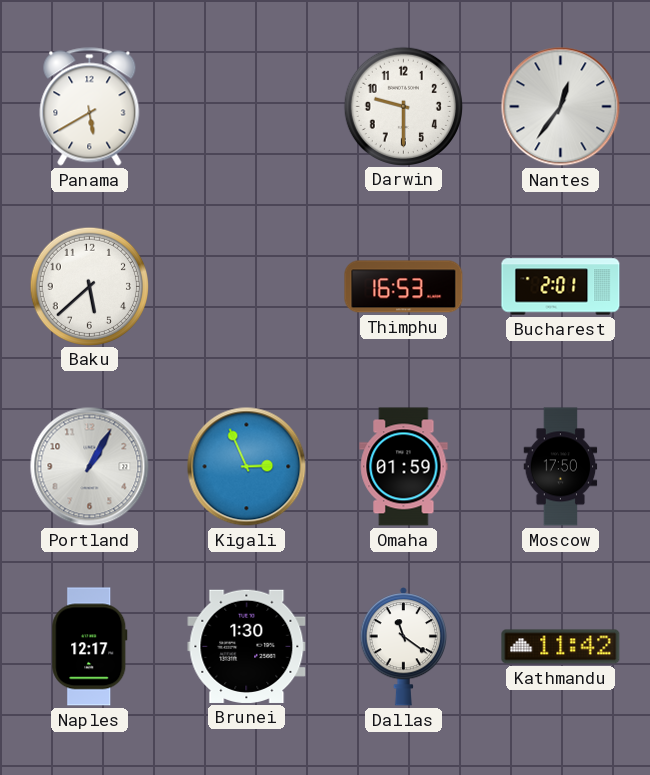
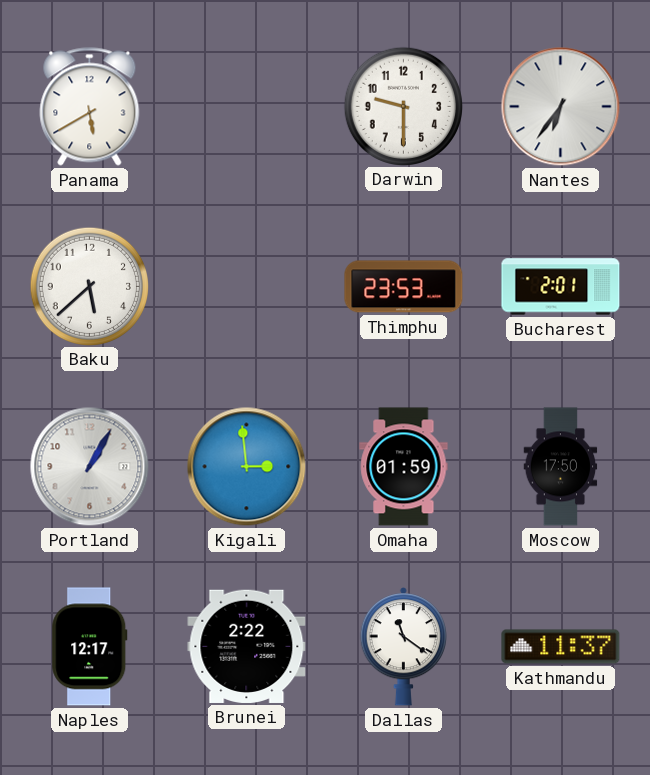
Nantes: 12:36 -> 6:36
Thimphu: 16:53 -> 23:53
Kigali: 2:56 -> 2:59
Brunei: 1:30 -> 2:22
Kathmandu: 11:42 -> 11:37
